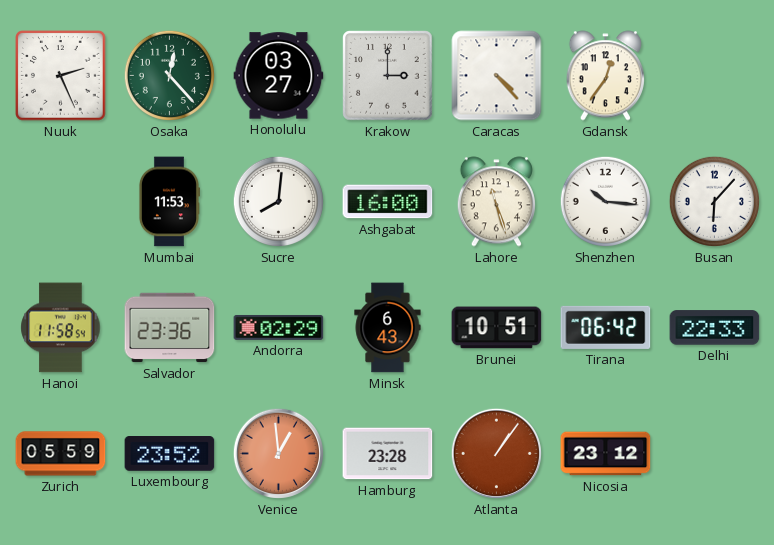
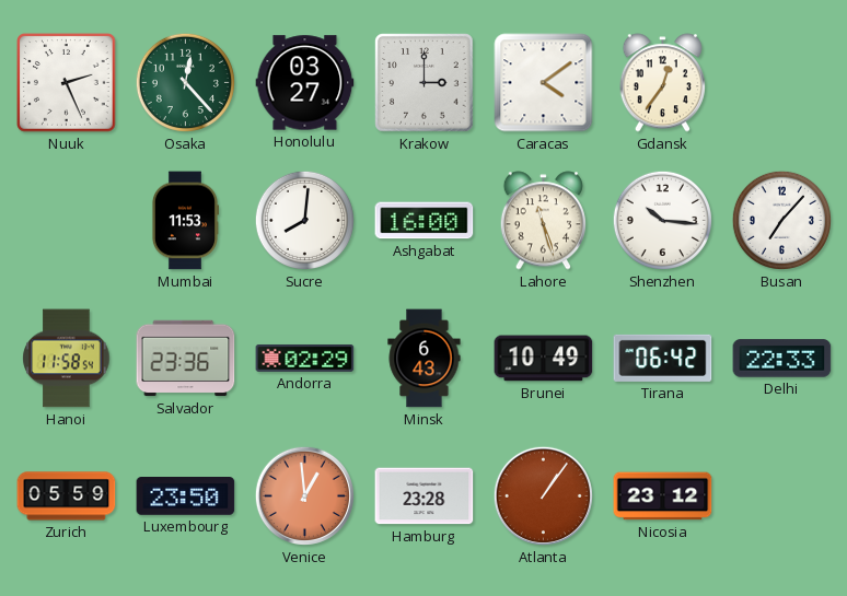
Caracas: 4:23 -> 4:09
Busan: 6:07 -> 7:07
Brunei: 10:51 -> 10:49
Luxembourg: 23:52 -> 23:50
